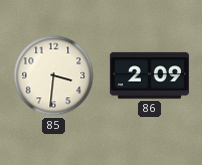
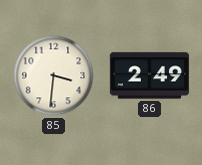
86: 2:09 -> 2:49
